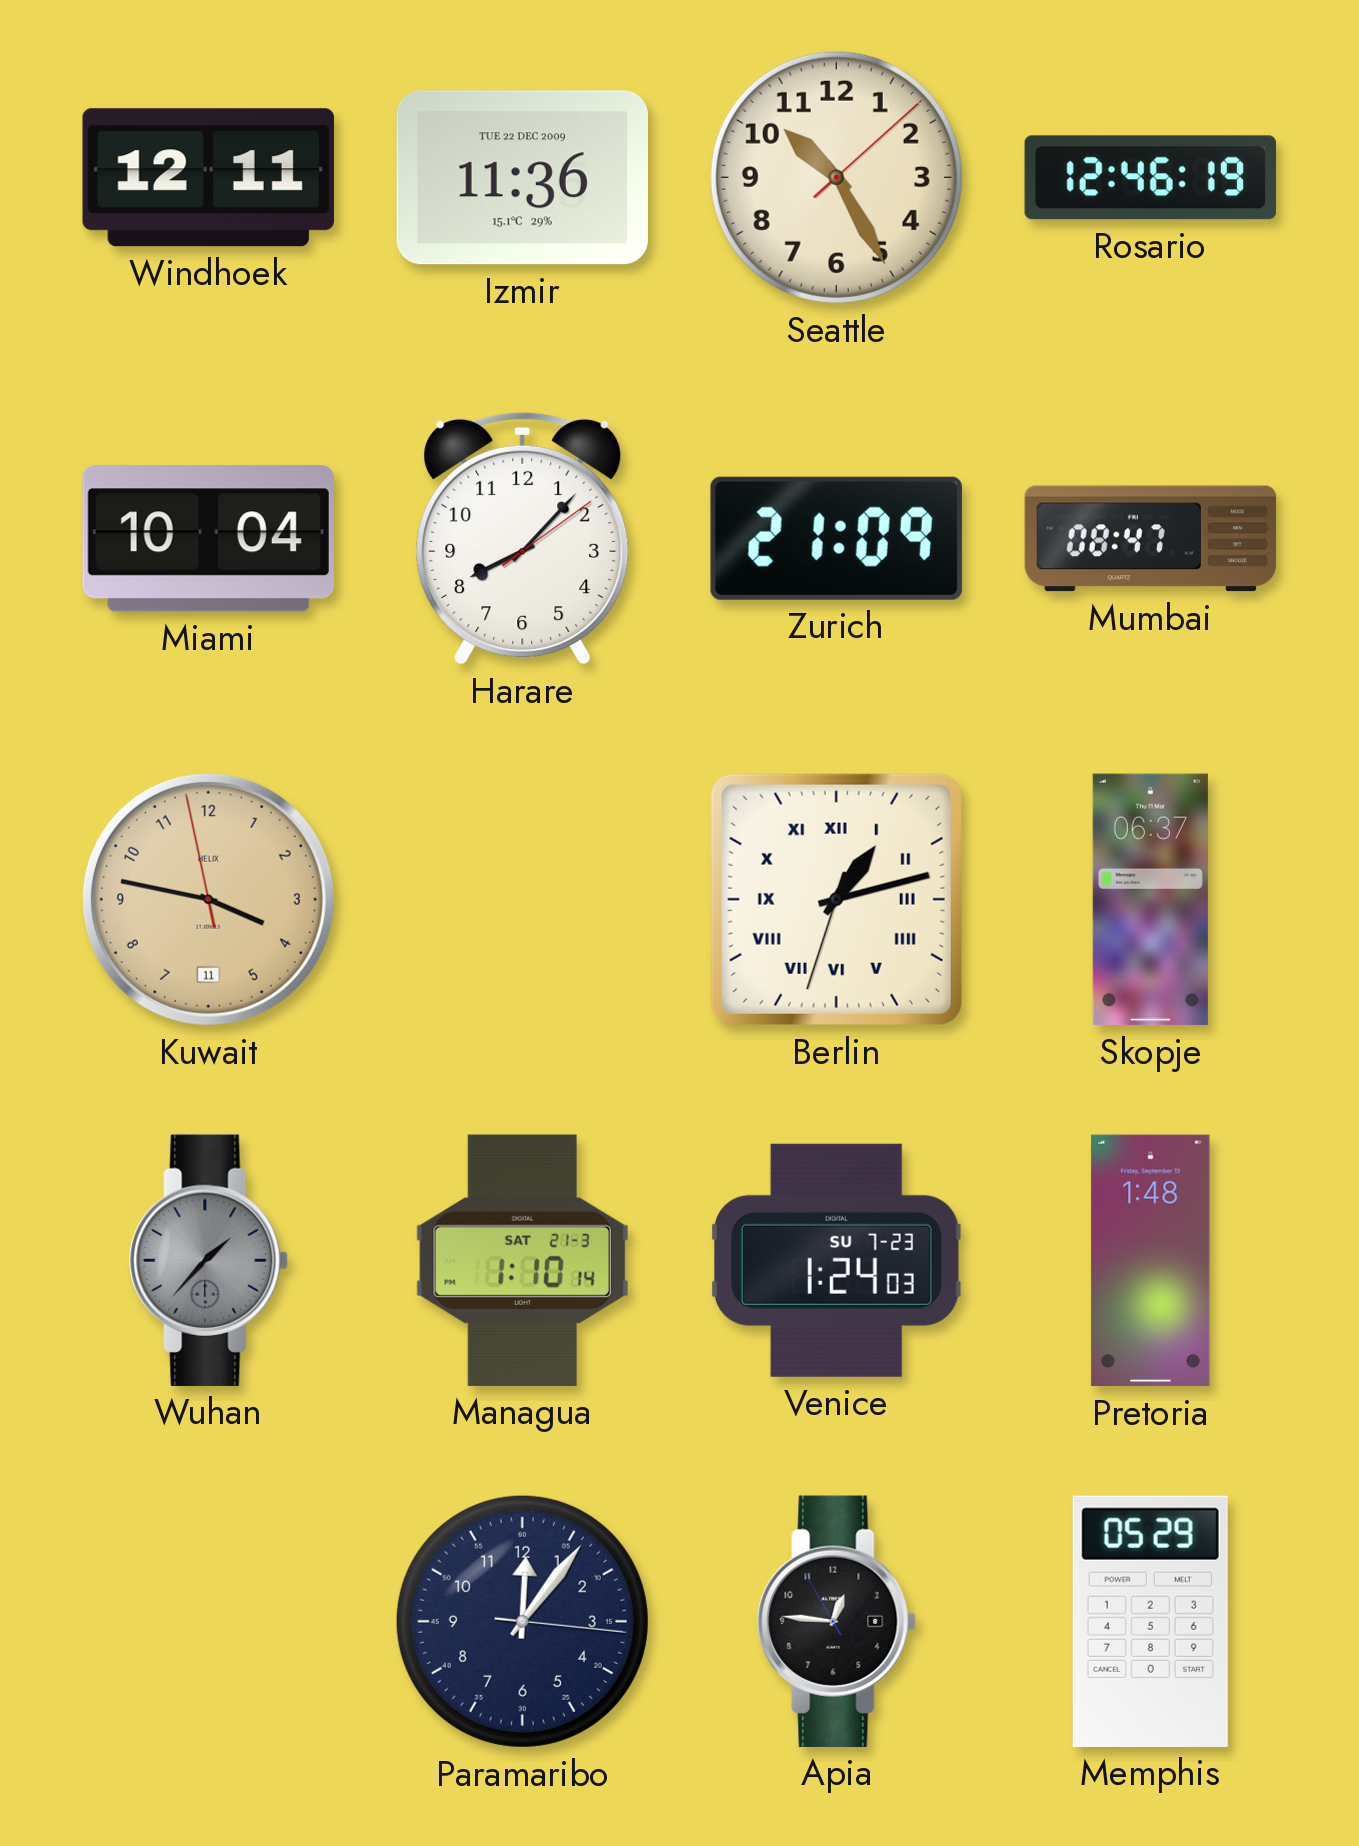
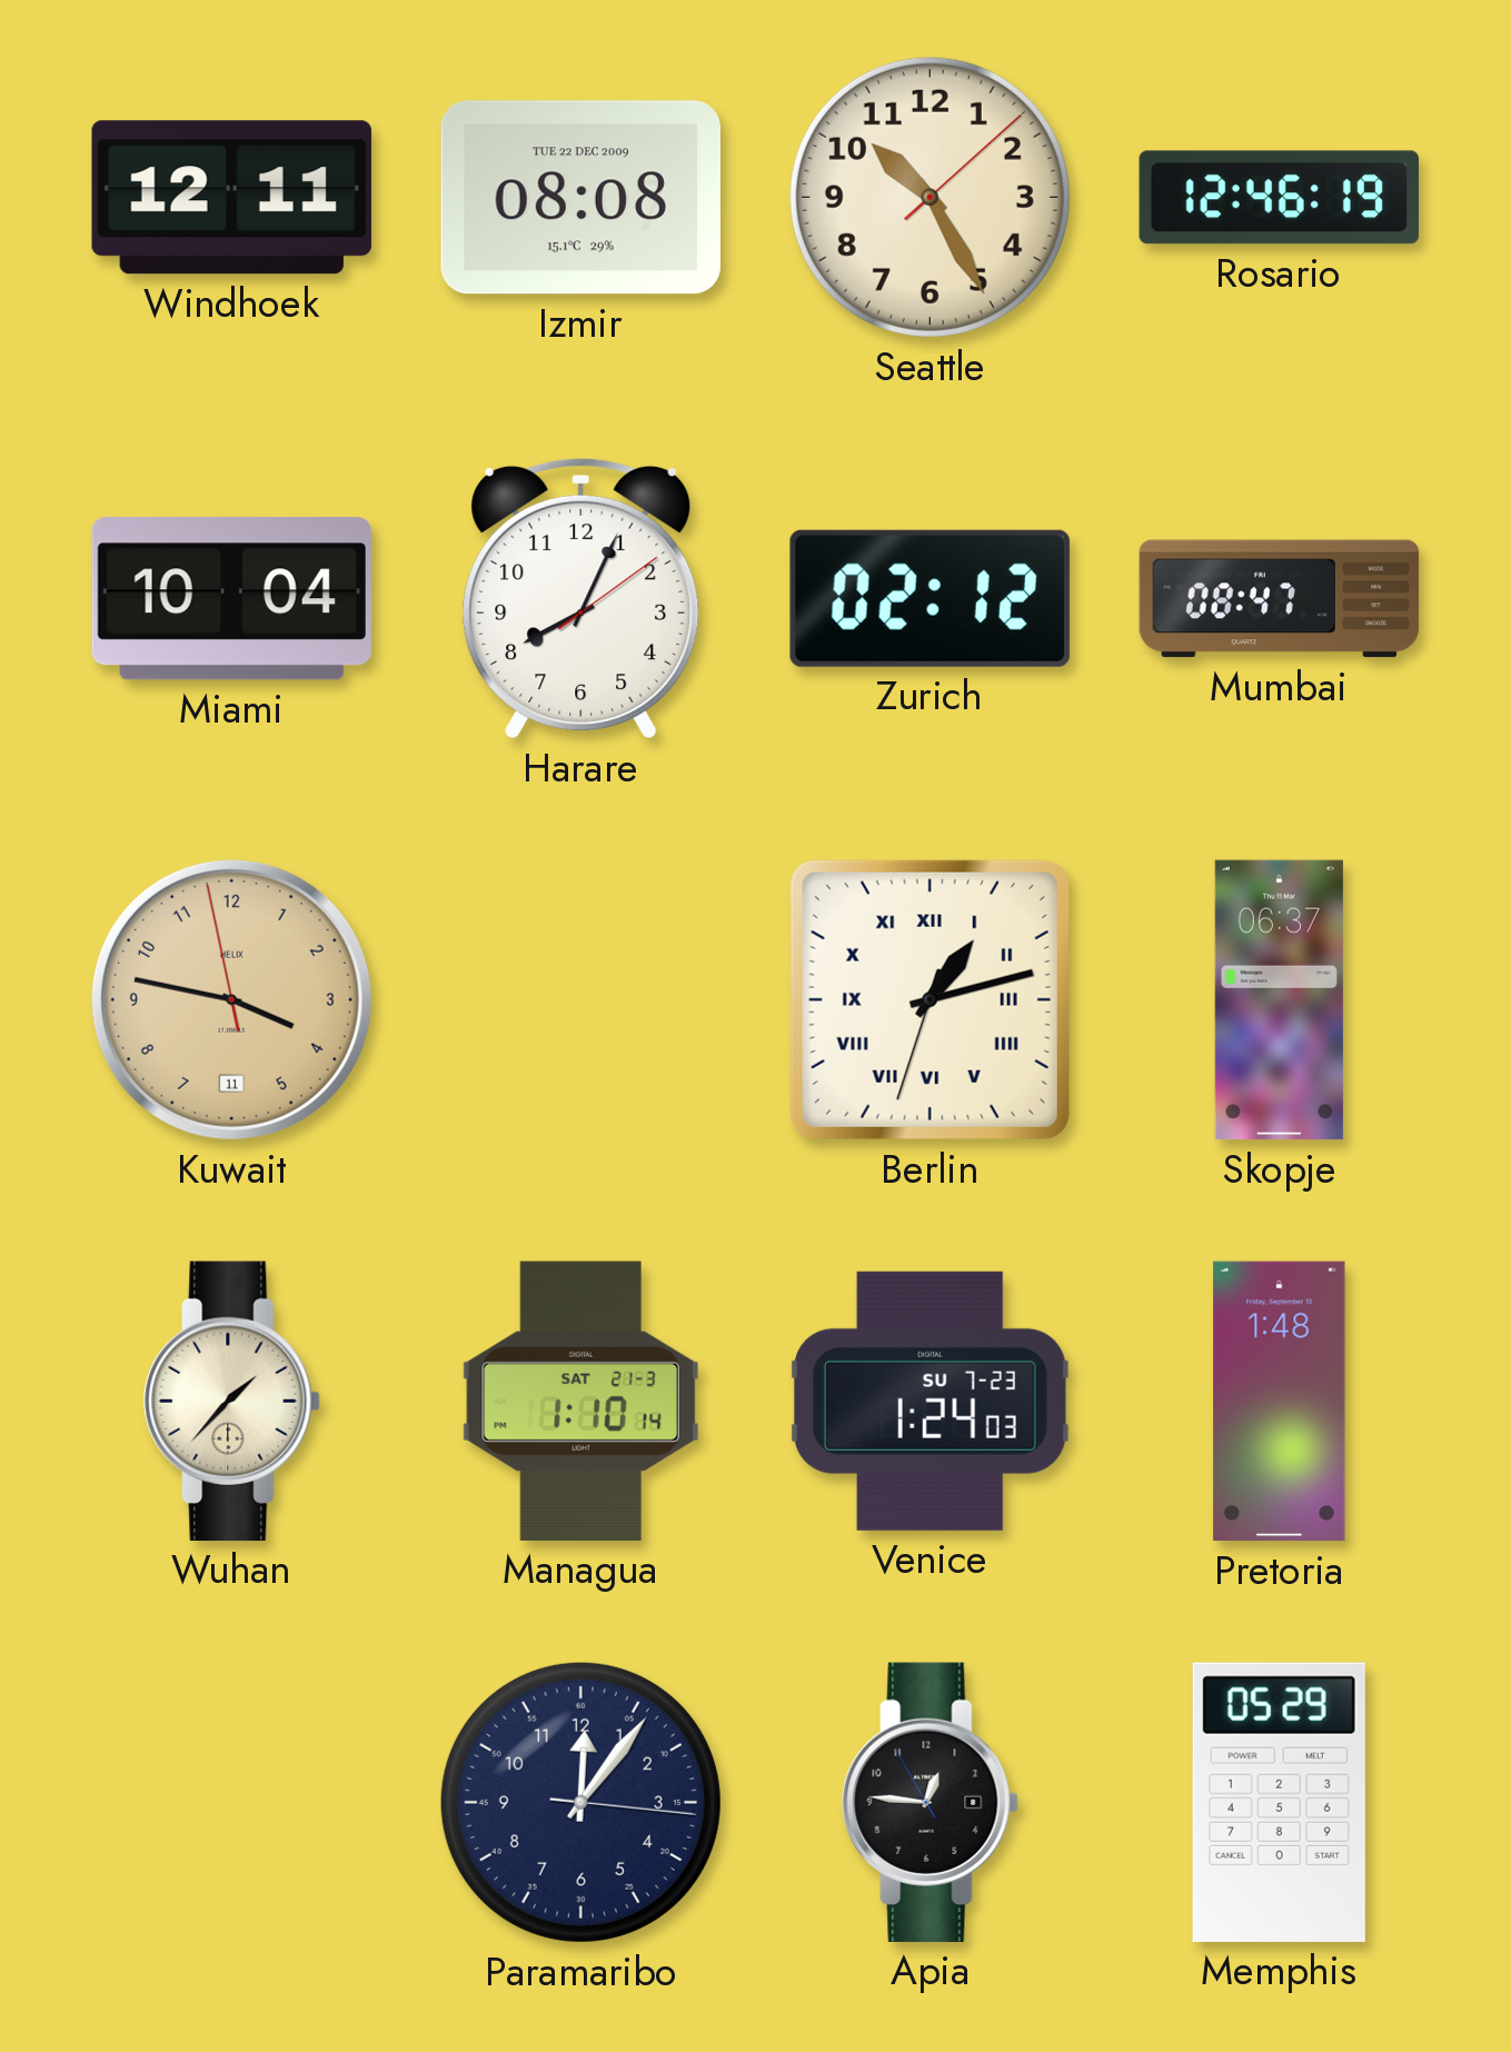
Izmir: 11:36 -> 08:08
Harare: 8:07 -> 8:04
Zurich: 21:09 -> 02:12
Wuhan dial: grey -> cream
